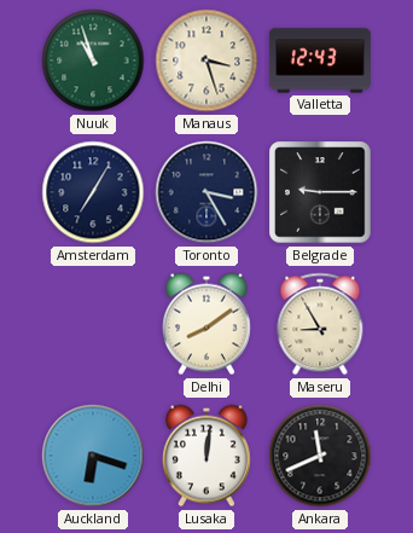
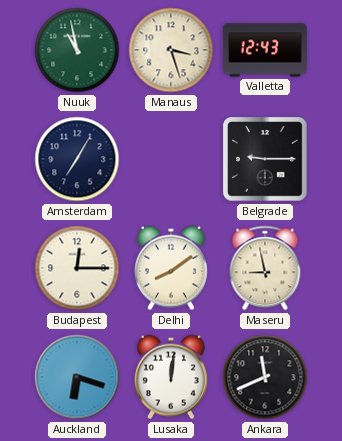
Nuuk: 10:57 -> 10:58
Toronto: 3:25 -> none
Budapest: none -> 12:15
Maseru: 8:55 -> 8:58
